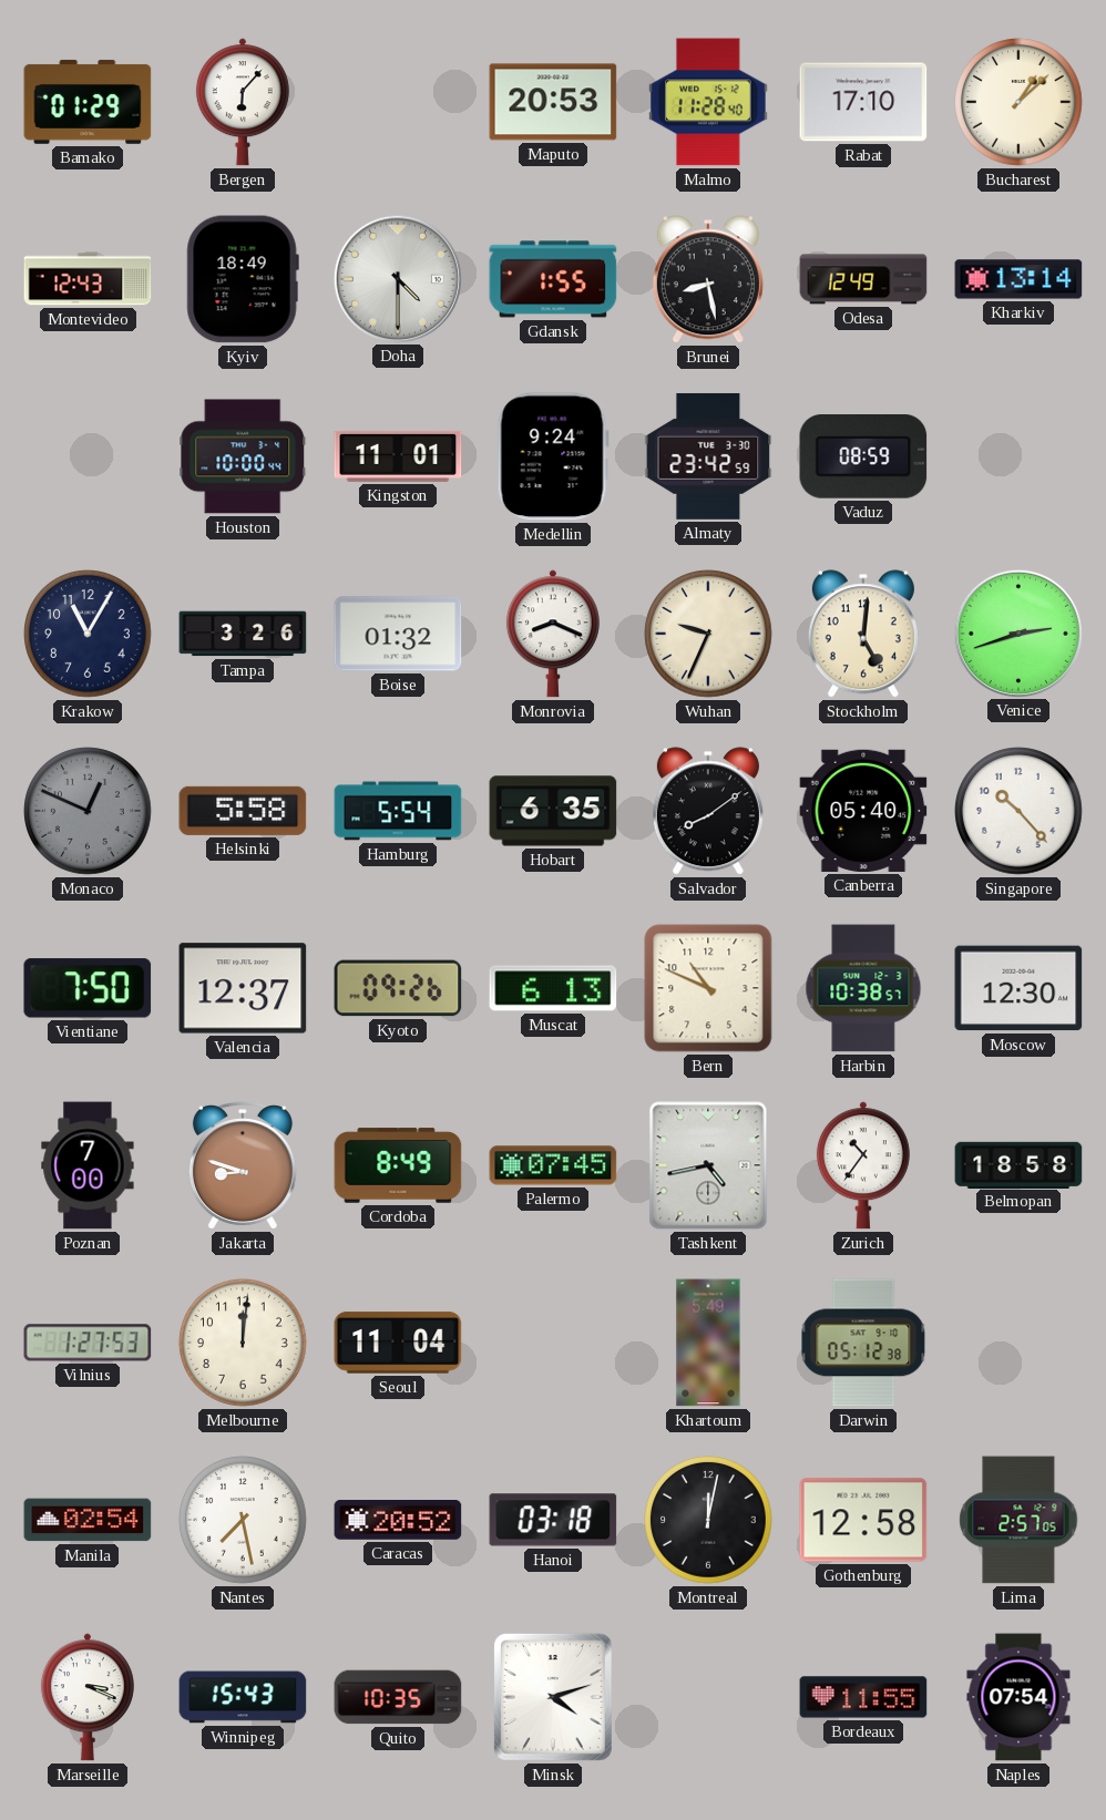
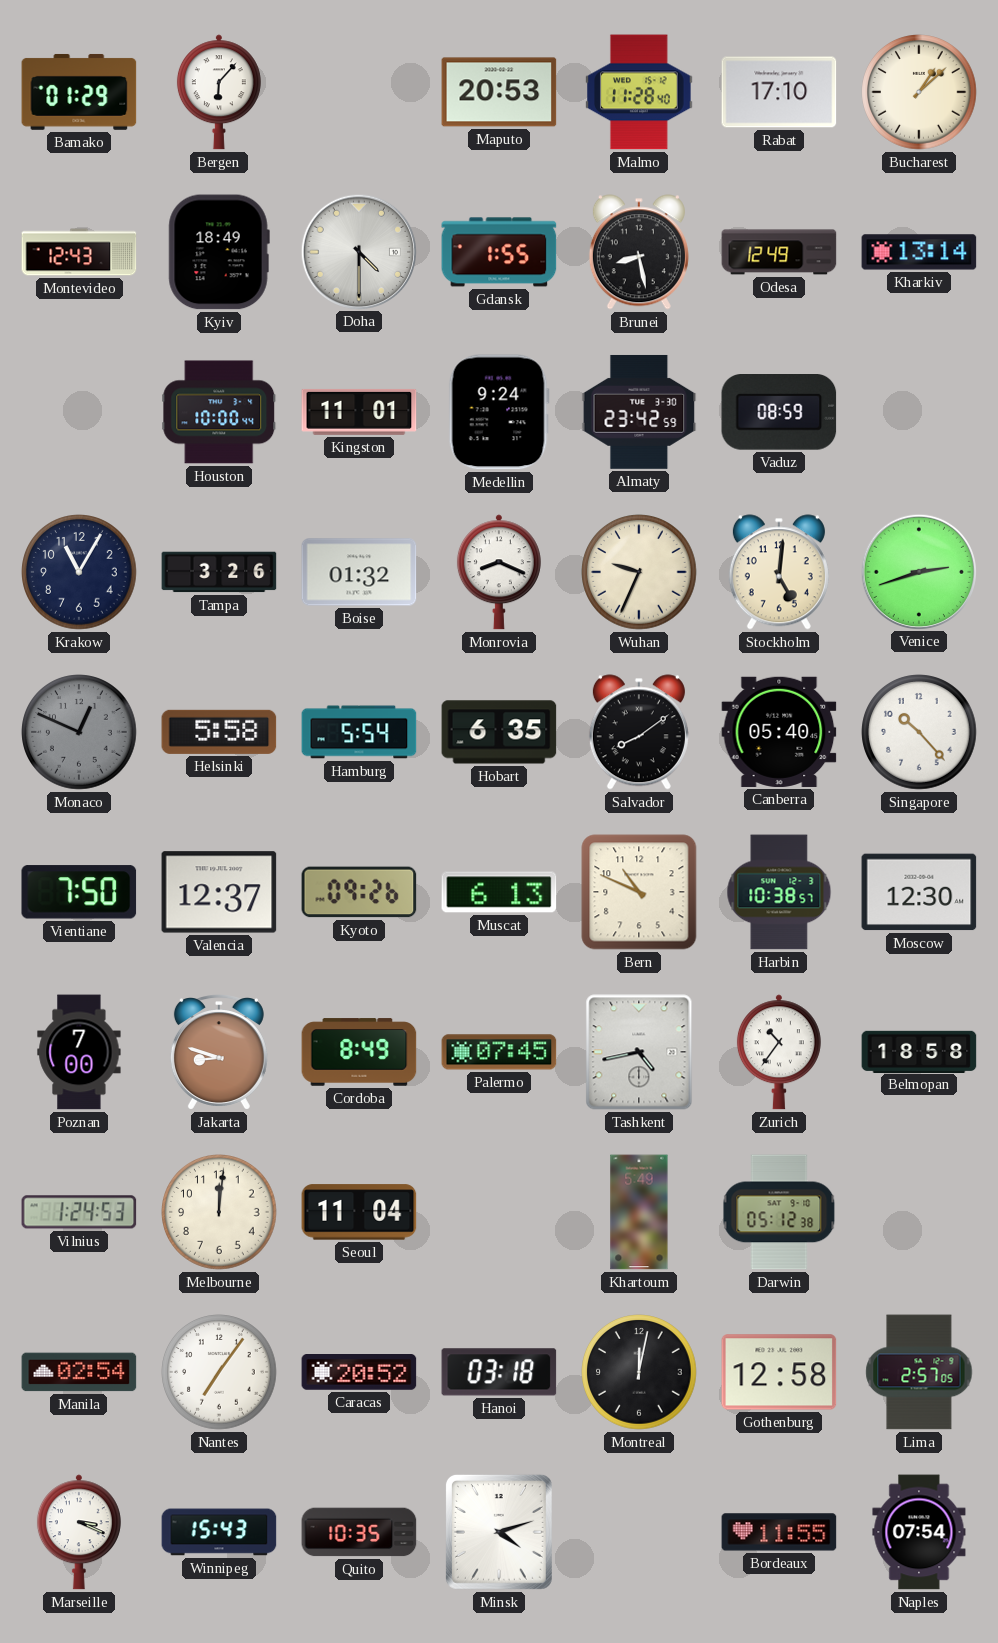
Vilnius: 1:27 -> 1:24
Nantes: 7:28 -> 7:06
